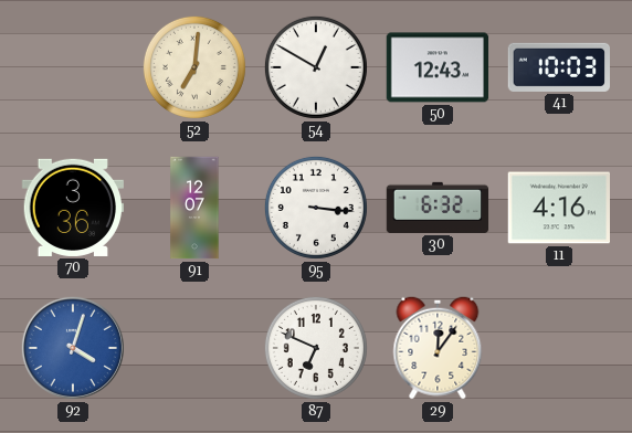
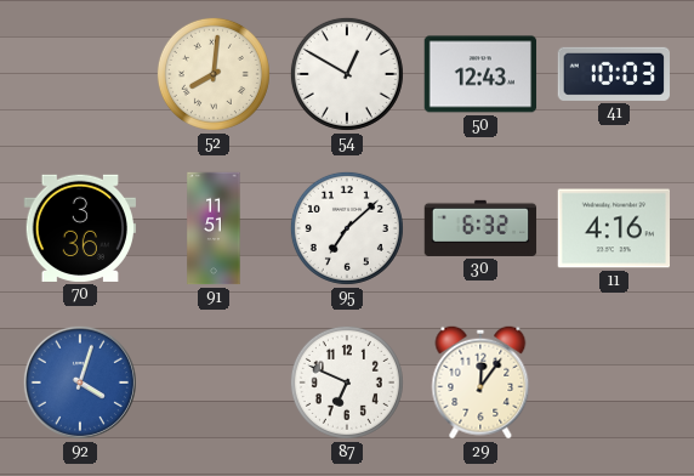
52: 7:01 -> 8:01
91: 12:07 -> 11:51
95: 3:16 -> 7:08
